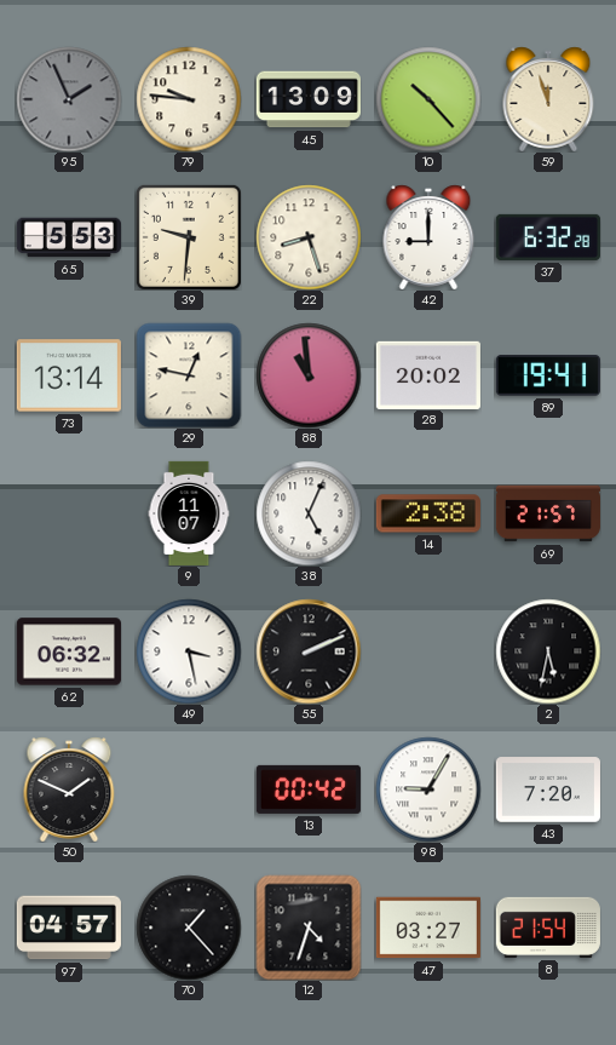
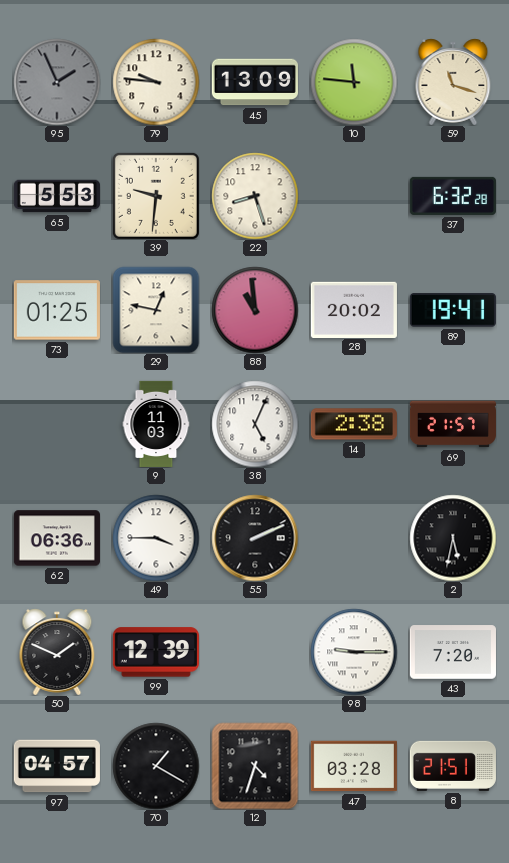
10: 10:23 -> 11:46
59: 11:57 -> 11:18
42: 9:00 -> none
73: 13:14 -> 01:25
9: 11:07 -> 11:03
62: 06:32 -> 06:36
49: 3:28 -> 3:45
99: none -> 12:39
13: 00:42 -> none
98: 9:05 -> 9:15
70: 1:23 -> 1:20
47: 03:27 -> 03:28
8: 21:54 -> 21:51
